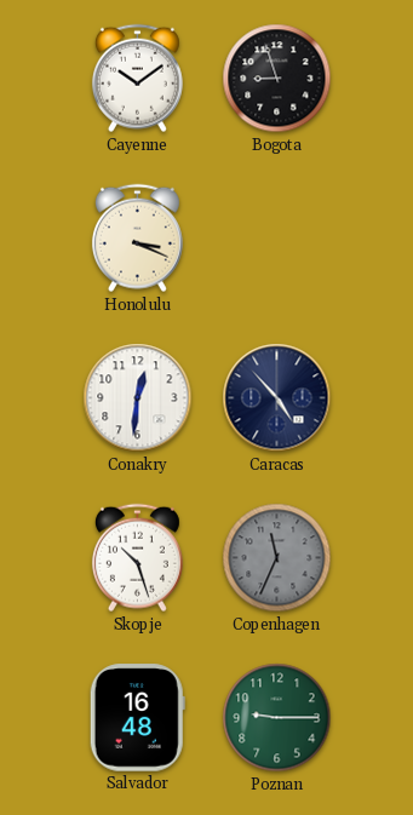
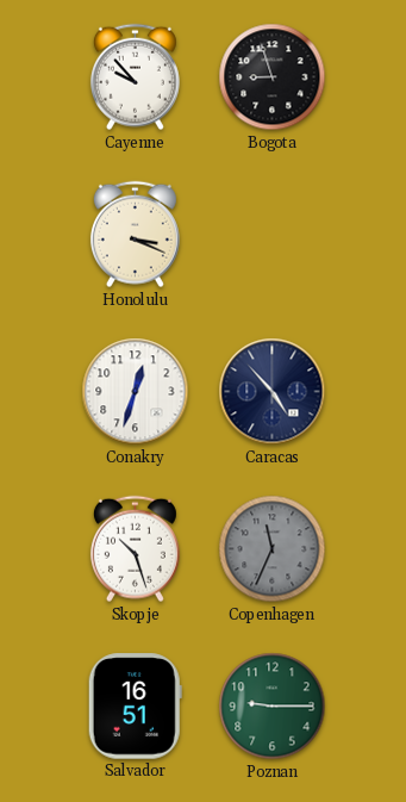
Cayenne: 10:09 -> 9:53
Conakry: 12:31 -> 12:33
Salvador: 16:48 -> 16:51
